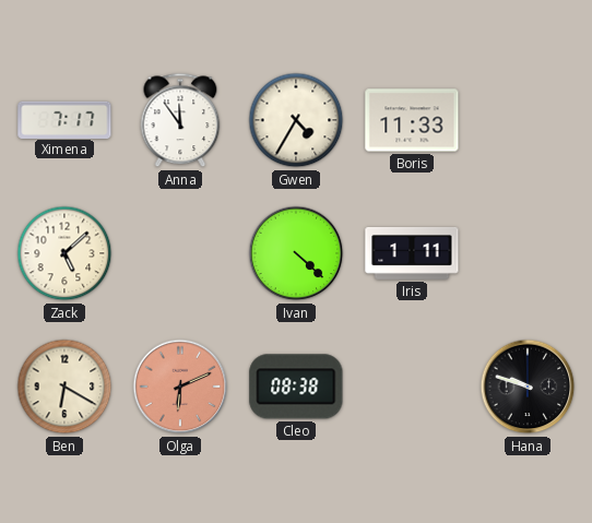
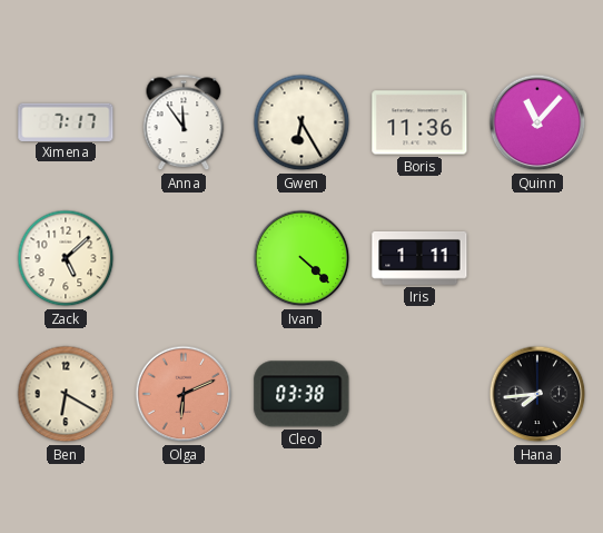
Gwen: 4:35 -> 6:25
Boris: 11:33 -> 11:36
Quinn: none -> 11:07
Cleo: 08:38 -> 03:38
Hana: 9:48 -> 7:44
